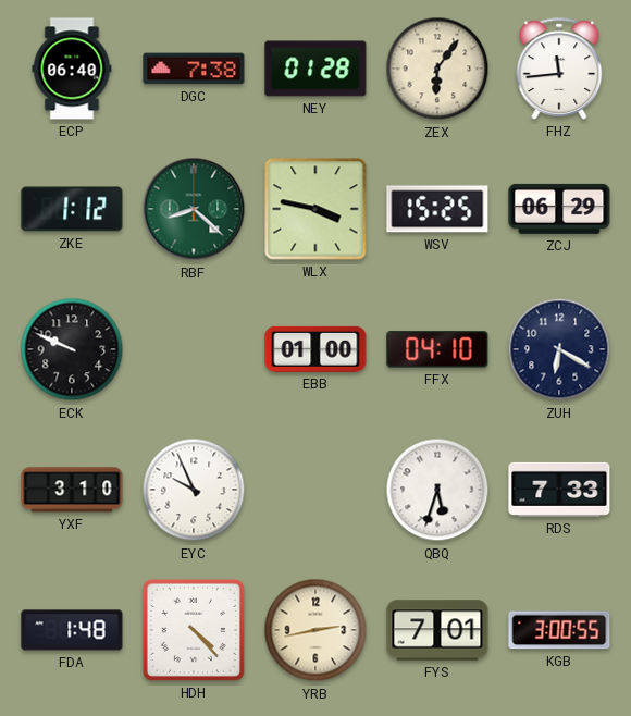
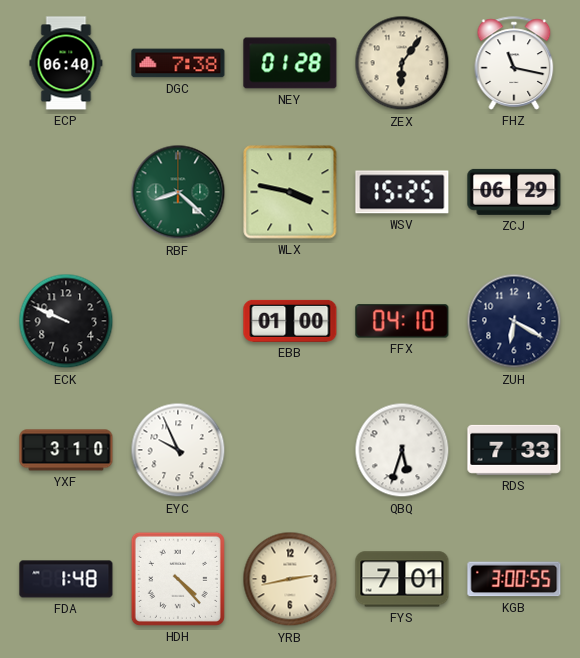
FHZ: 11:44 -> 11:17
ZKE: 1:12 -> none
